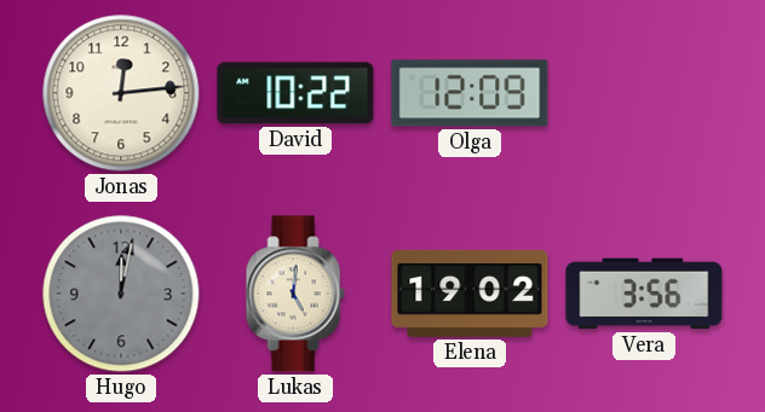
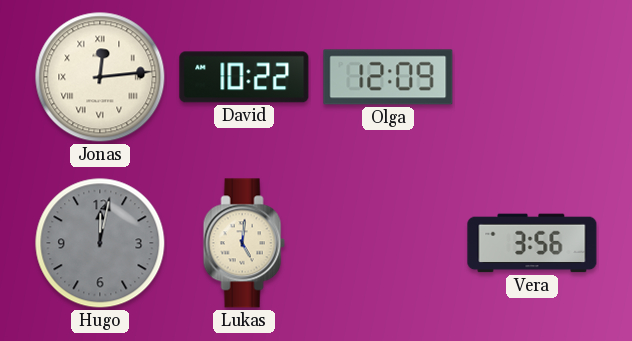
Jonas numerals: Arabic -> Roman
Elena: 19:02 -> none
